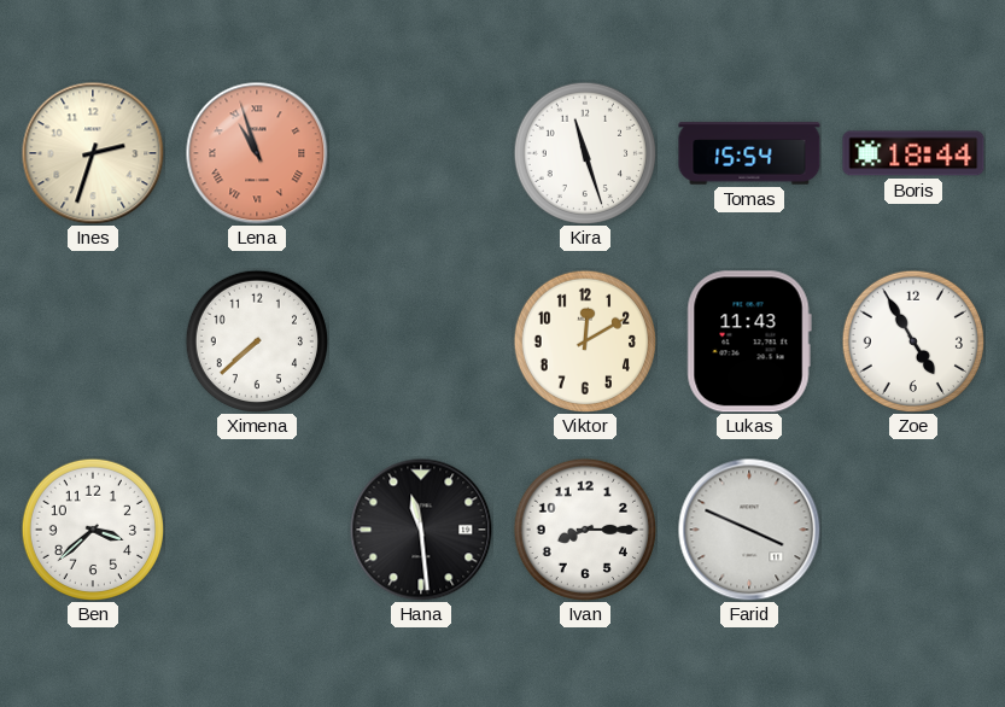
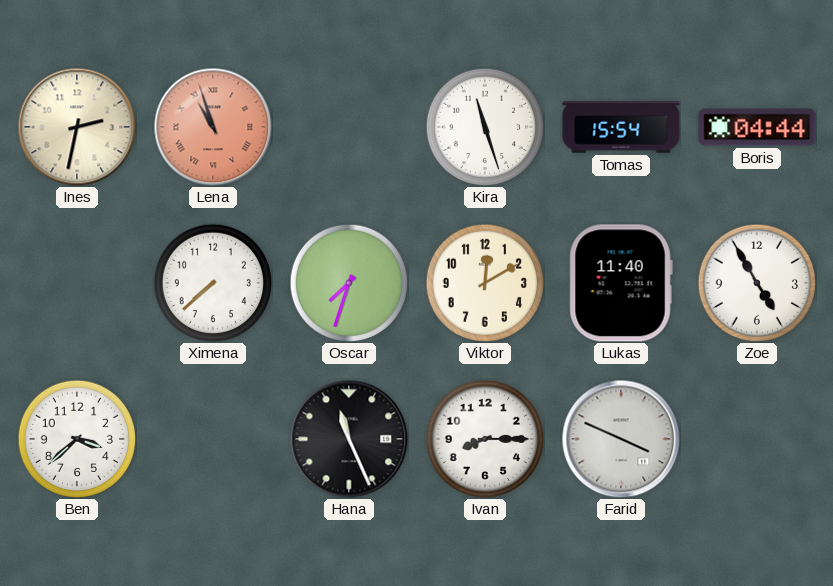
Ines: 2:33 -> 2:32
Boris: 18:44 -> 04:44
Oscar: none -> 7:33
Lukas: 11:43 -> 11:40
Hana: 11:29 -> 11:26
